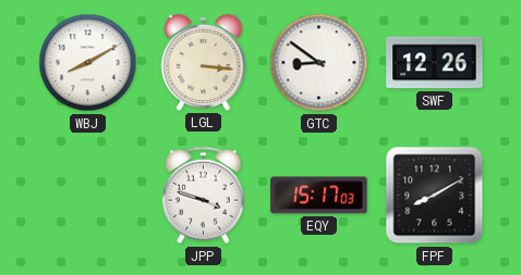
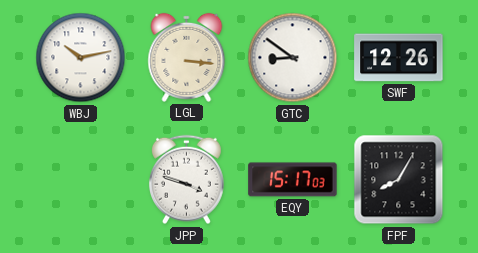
WBJ: 8:10 -> 10:13
FPF: 8:10 -> 8:05
